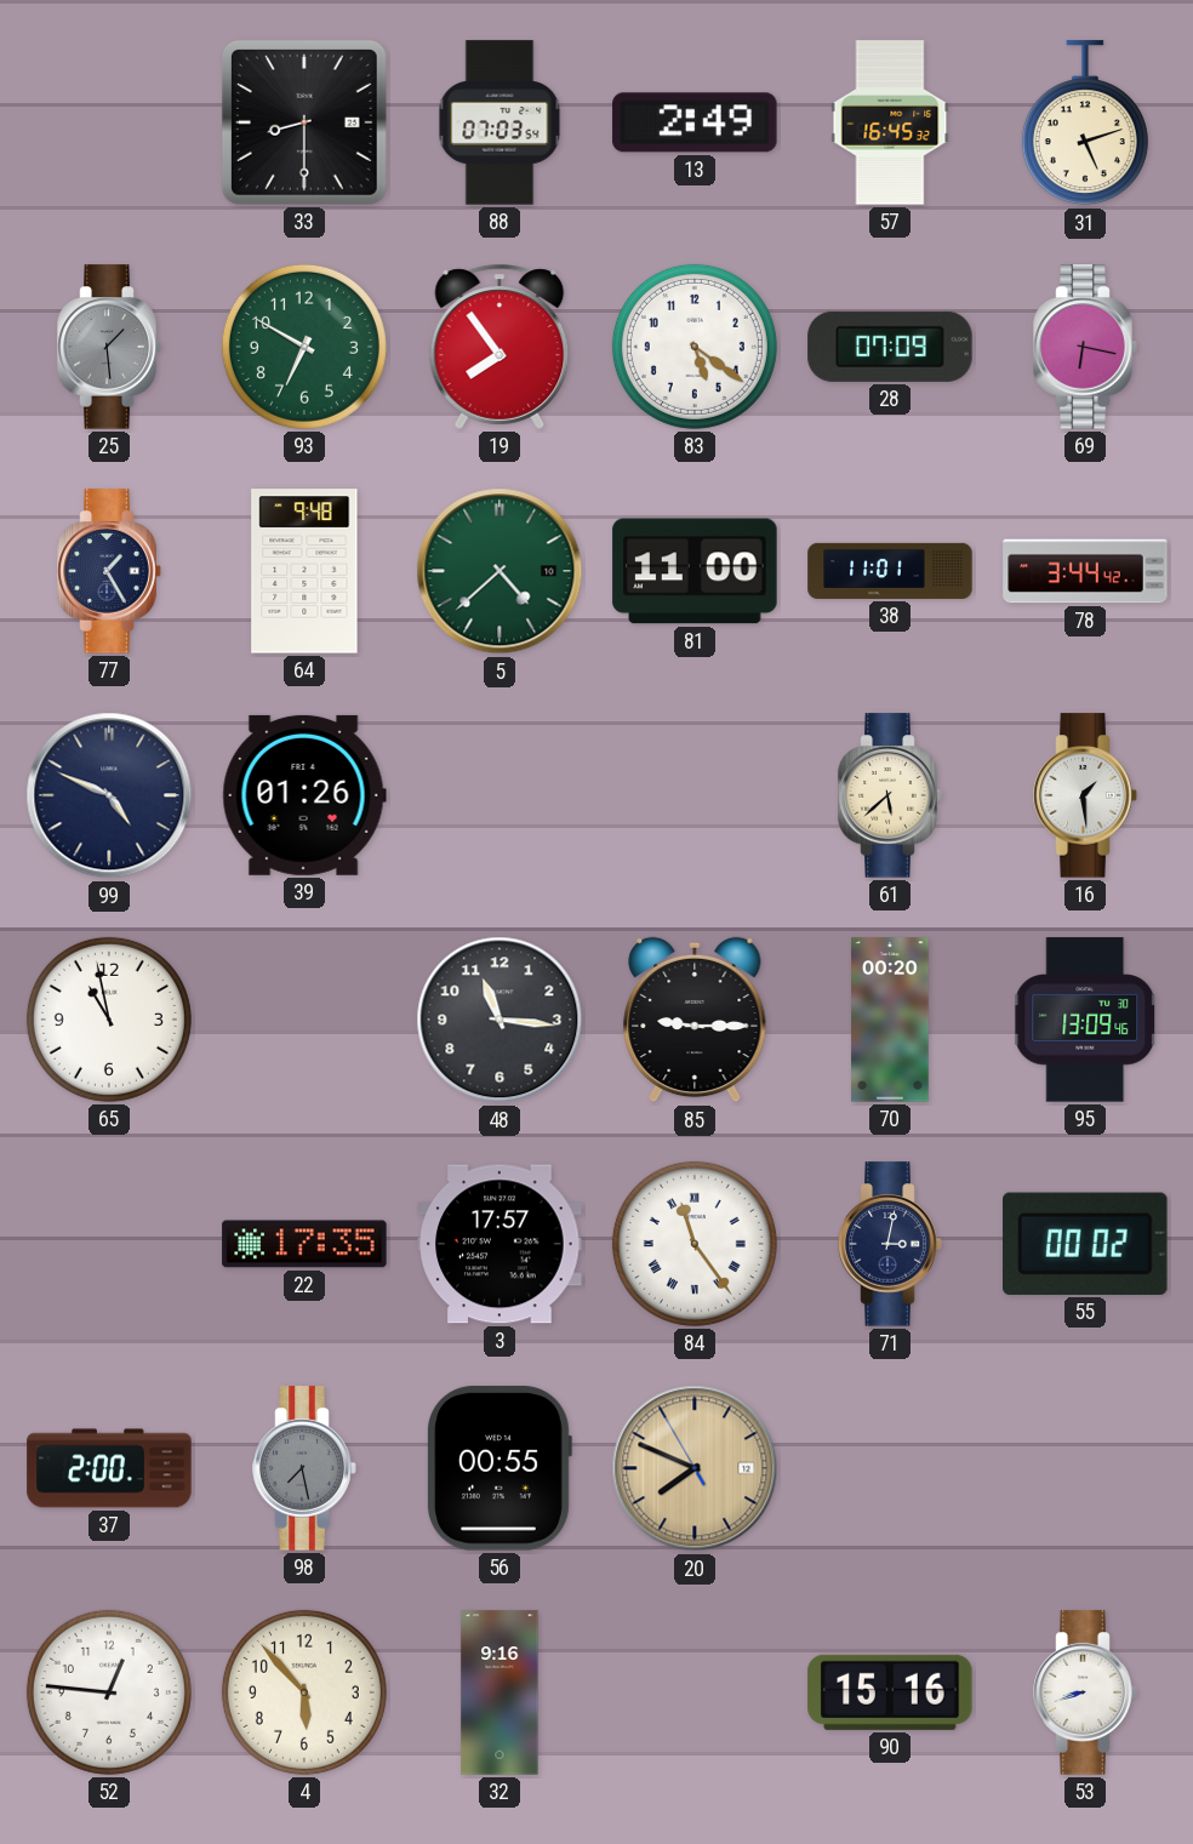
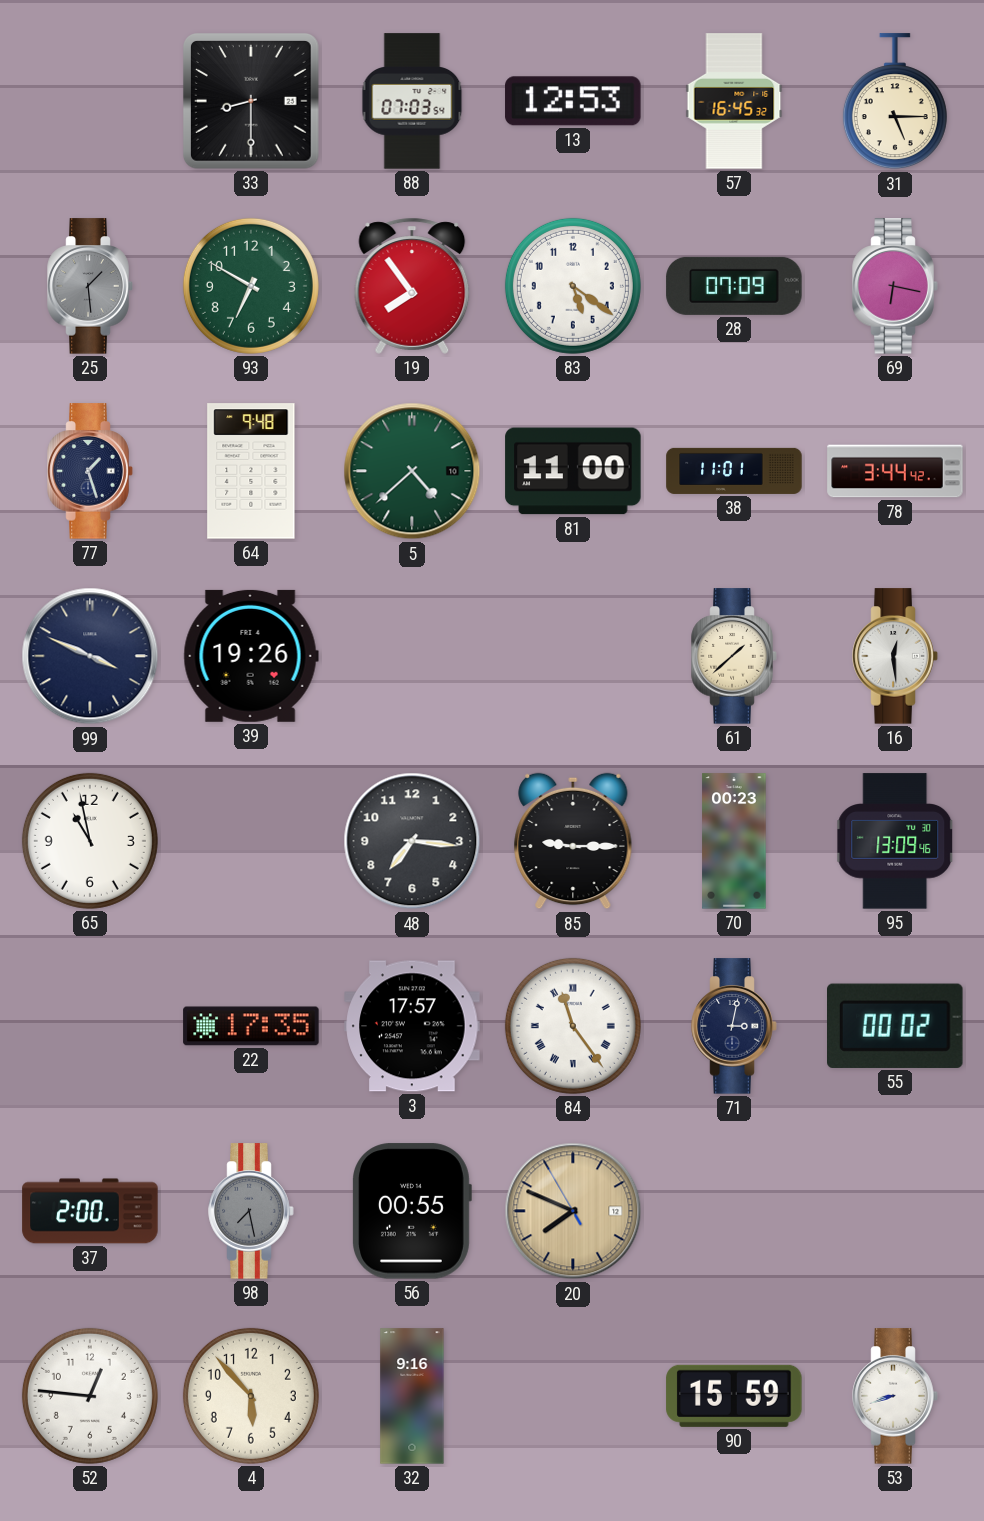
13: 2:49 -> 12:53
31: 5:12 -> 5:15
77: 1:25 -> 1:27
99: 4:49 -> 3:49
39: 01:26 -> 19:26
61: 5:38 -> 1:38
16: 1:29 -> 12:29
48: 11:16 -> 7:16
70: 00:20 -> 00:23
90: 15:16 -> 15:59
